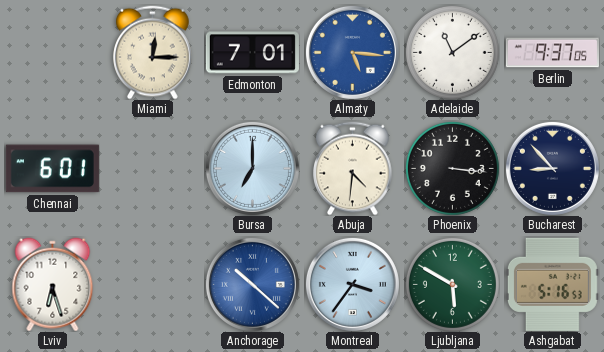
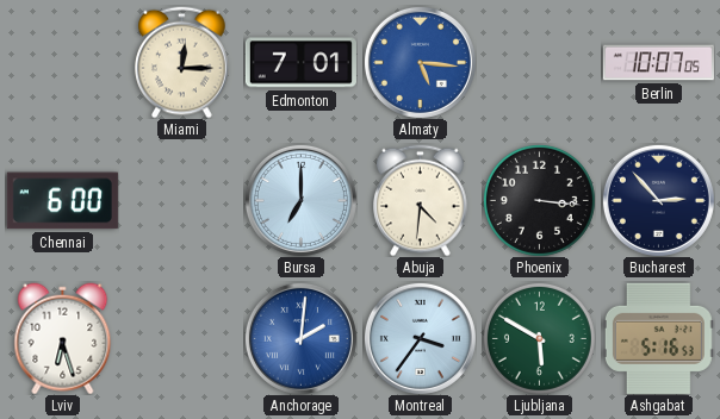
Adelaide: 11:09 -> none
Berlin: 9:37 -> 10:07
Chennai: 6:01 -> 6:00
Bucharest: 8:53 -> 2:53
Anchorage: 10:22 -> 2:01
